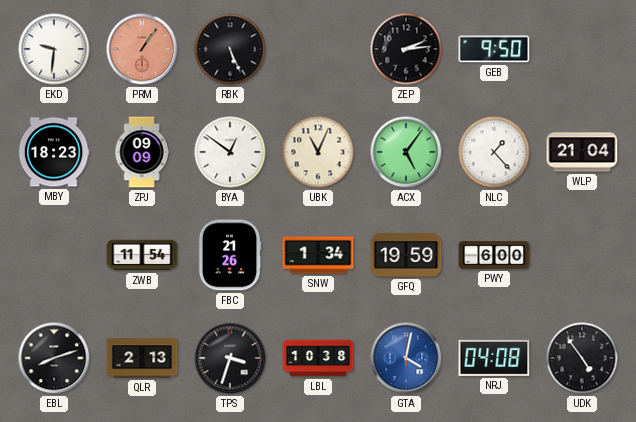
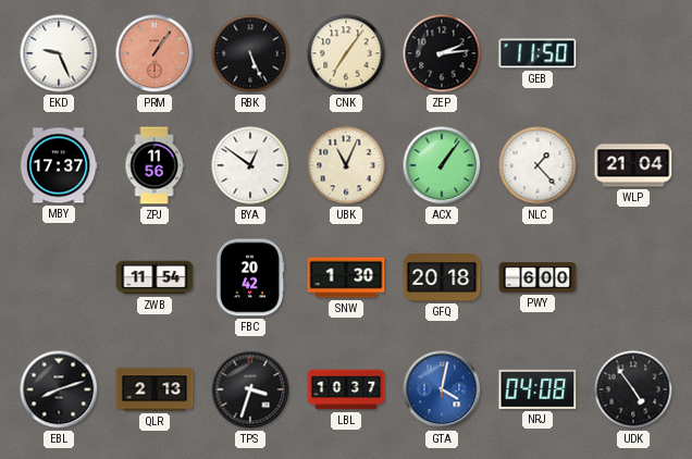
EKD: 9:31 -> 9:26
CNK: none -> 7:06
GEB: 9:50 -> 11:50
MBY: 18:23 -> 17:37
ZPJ: 09:09 -> 11:56
ACX: 5:06 -> 1:06
FBC: 21:26 -> 20:42
SNW: 1:34 -> 1:30
GFQ: 19:59 -> 20:18
LBL: 10:38 -> 10:37
